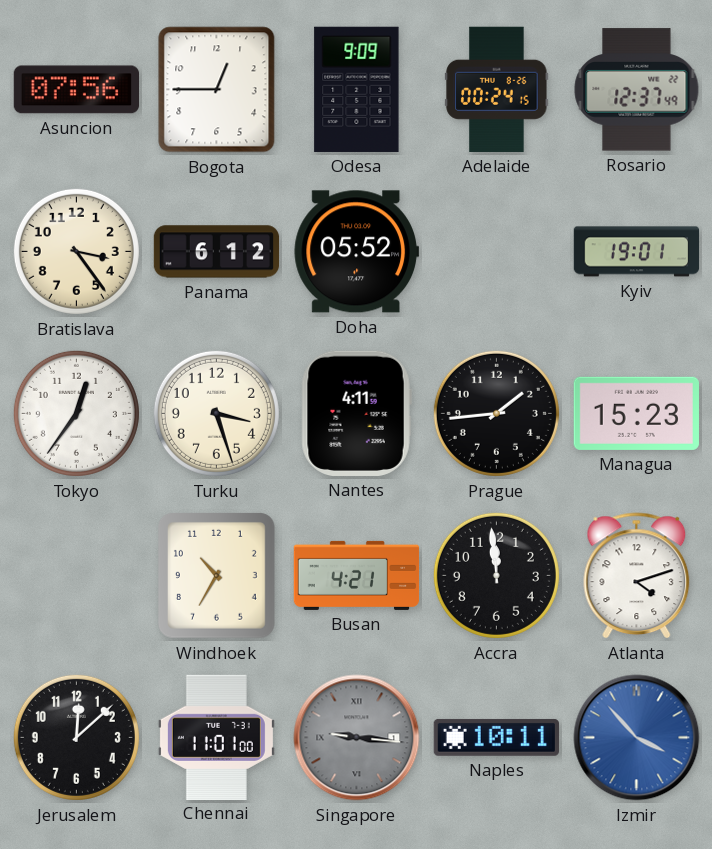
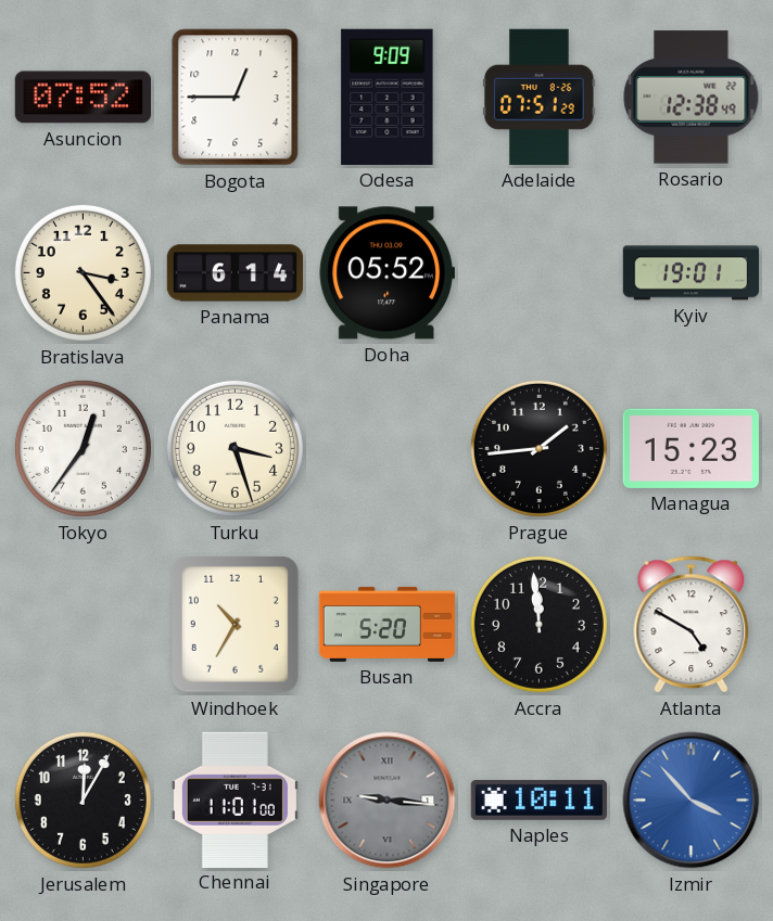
Asuncion: 07:56 -> 07:52
Adelaide: 00:24 -> 07:51
Rosario: 12:37 -> 12:38
Panama: 6:12 -> 6:14
Nantes: 4:11 -> none
Busan: 4:21 -> 5:20
Atlanta: 4:12 -> 4:50
Jerusalem: 12:08 -> 12:05
